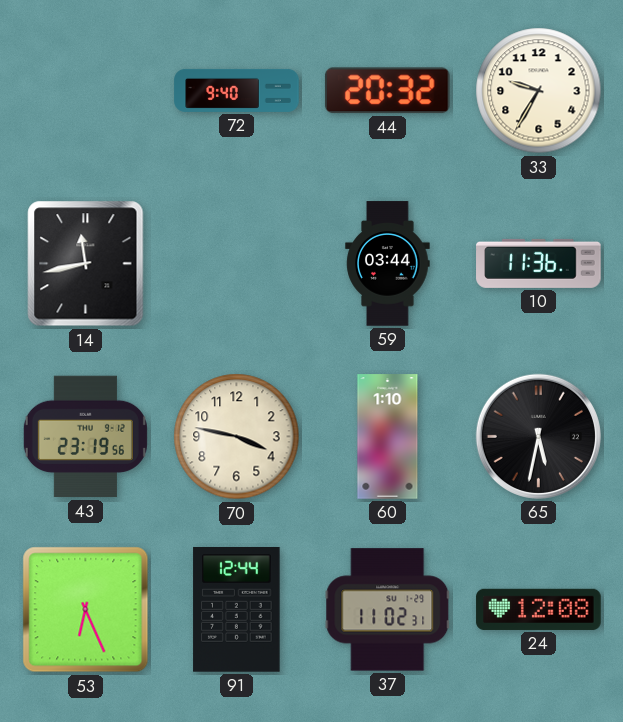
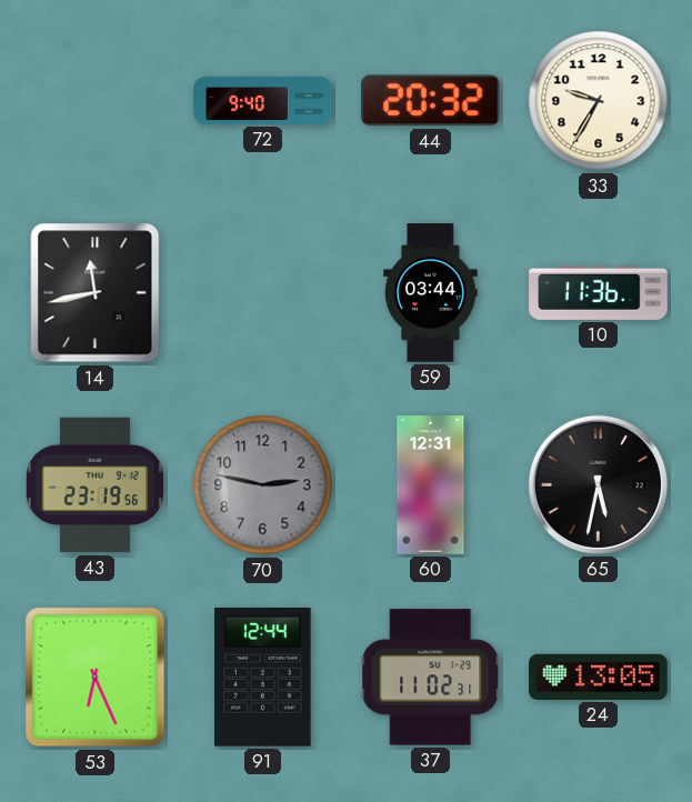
70: 3:47 -> 2:47
70 dial: cream -> grey
60: 1:10 -> 12:31
24: 12:08 -> 13:05
